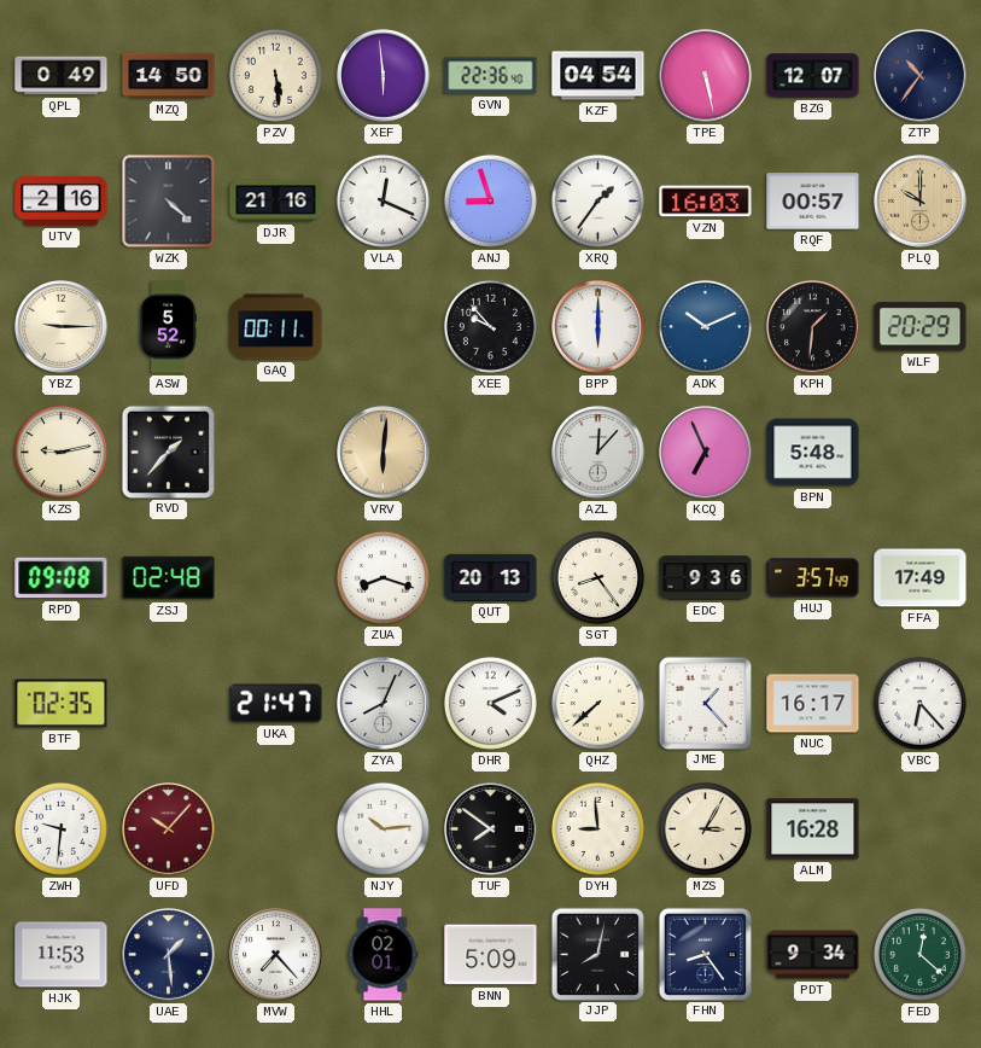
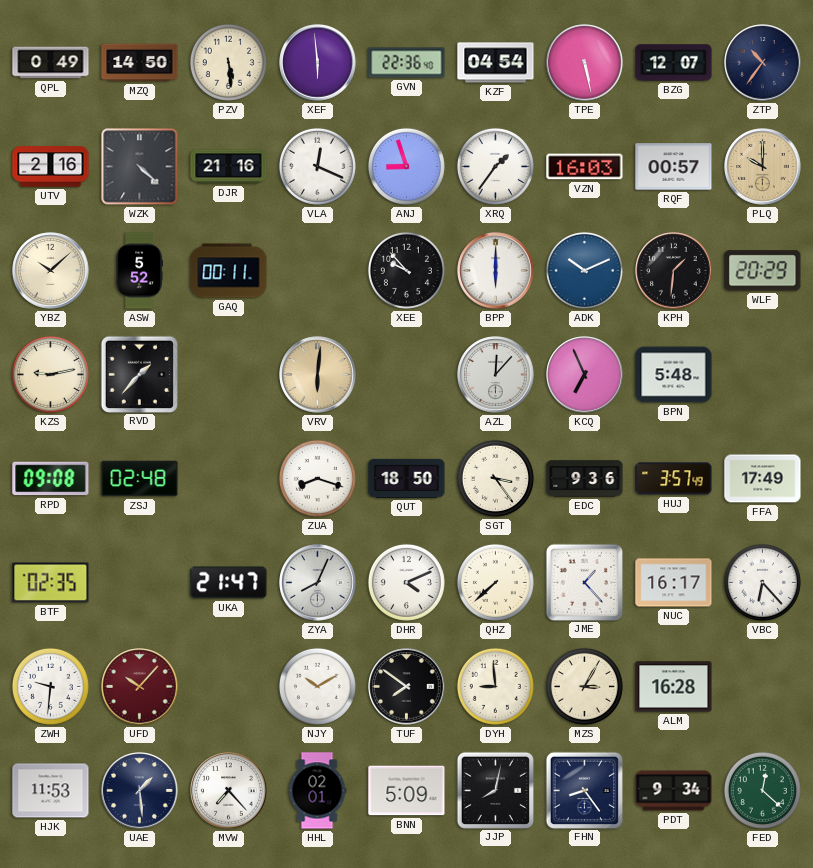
YBZ: 9:15 -> 10:08
QUT: 20:13 -> 18:50
SGT: 8:24 -> 3:24
NJY: 10:14 -> 10:10
